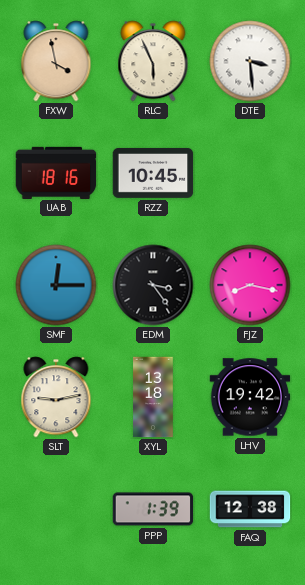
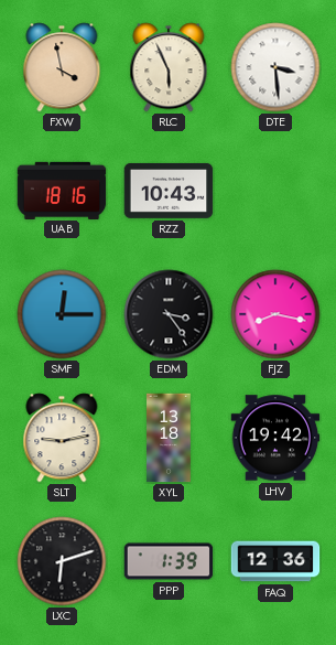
RZZ: 10:45 -> 10:43
LXC: none -> 6:12
FAQ: 12:38 -> 12:36
